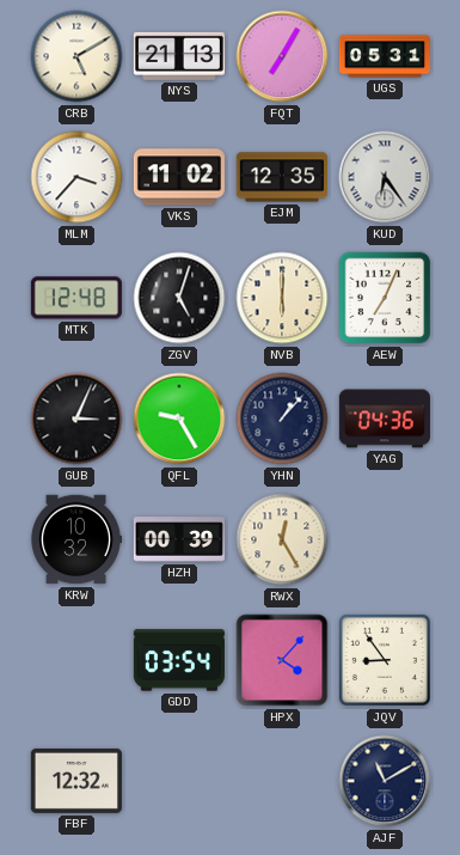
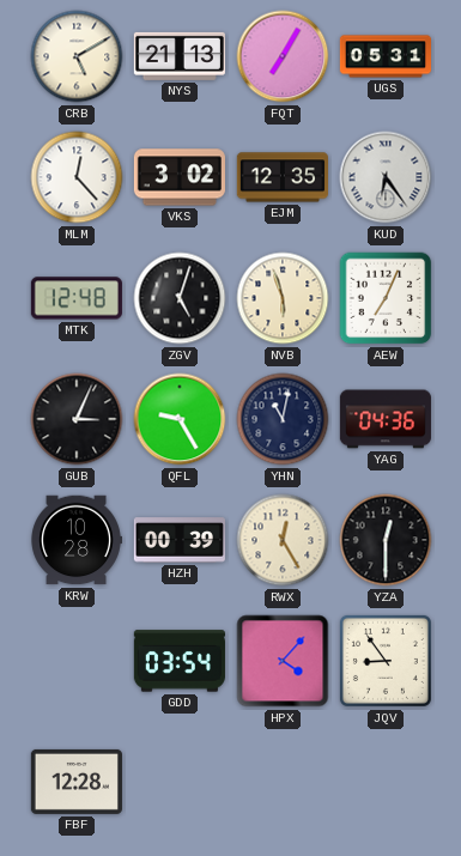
MLM: 3:37 -> 12:23
VKS: 11:02 -> 3:02
NVB: 6:00 -> 5:57
YHN: 1:07 -> 11:02
KRW: 10:32 -> 10:28
YZA: none -> 12:30
FBF: 12:32 -> 12:28
AJF: 11:10 -> none
